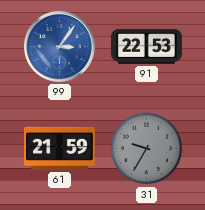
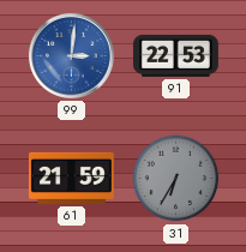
99: 3:06 -> 3:01
31: 9:35 -> 6:35
